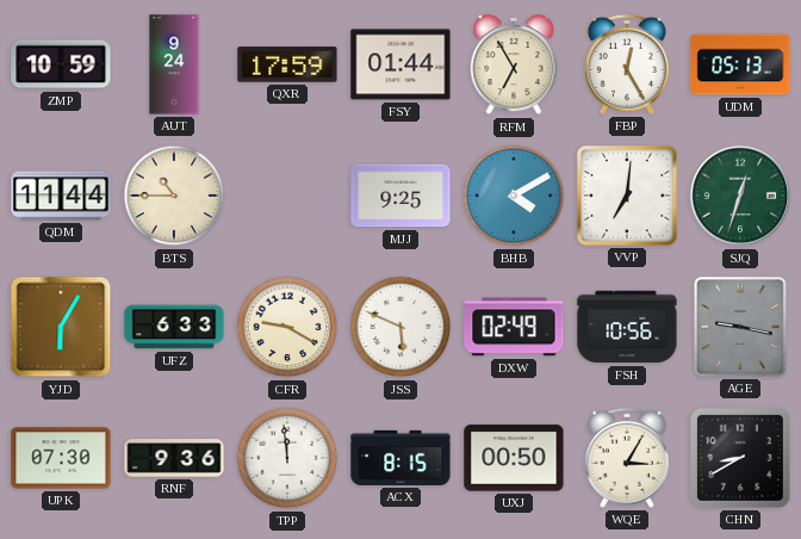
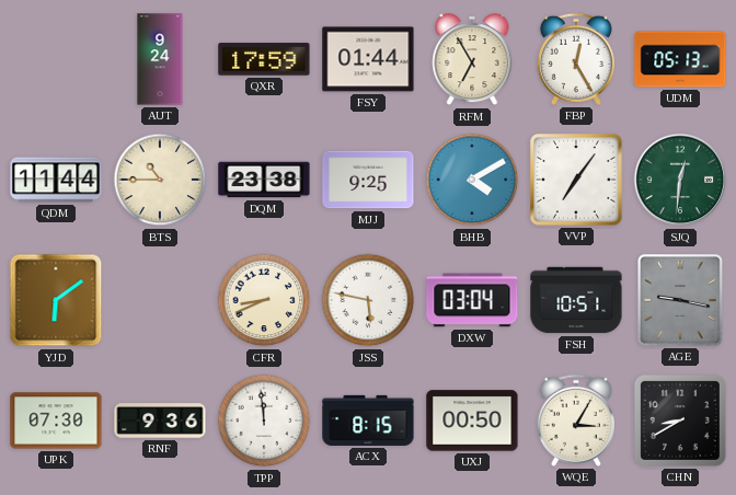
ZMP: 10:59 -> none
DQM: none -> 23:38
VVP: 7:01 -> 7:06
SJQ: 12:33 -> 12:31
YJD: 6:05 -> 6:09
UFZ: 6:33 -> none
CFR: 9:20 -> 8:41
JSS: 5:49 -> 5:47
DXW: 02:49 -> 03:04
FSH: 10:56 -> 10:51
